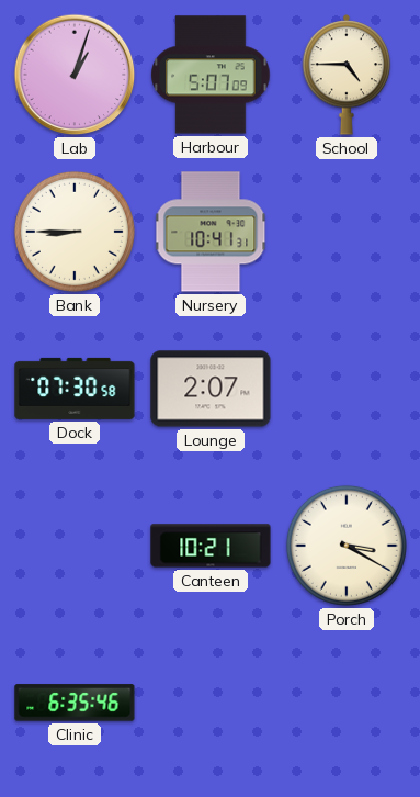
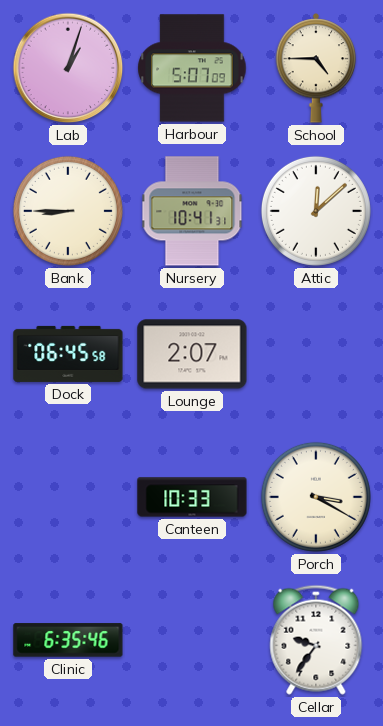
Attic: none -> 12:08
Dock: 07:30 -> 06:45
Canteen: 10:21 -> 10:33
Cellar: none -> 9:36
